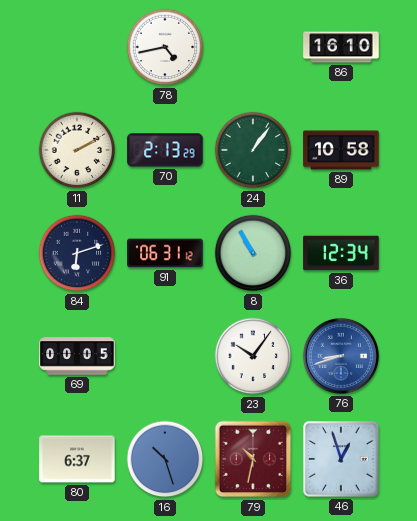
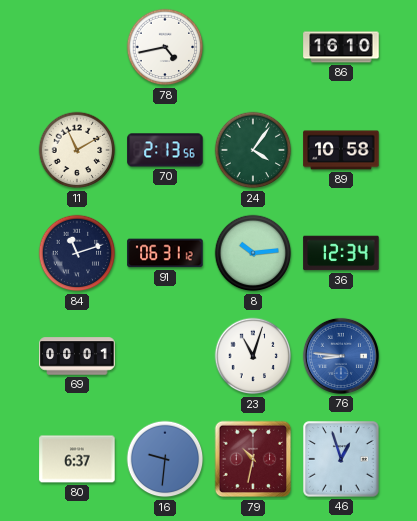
11: 2:10 -> 11:10
70: 2:13:29 -> 2:13:56
24: 1:06 -> 4:06
84: 6:12 -> 11:12
8: 10:55 -> 10:14
69: 00:05 -> 00:01
23: 10:06 -> 11:03
76: 8:42 -> 8:46
16: 10:27 -> 9:31
